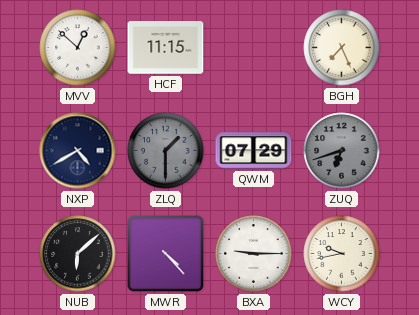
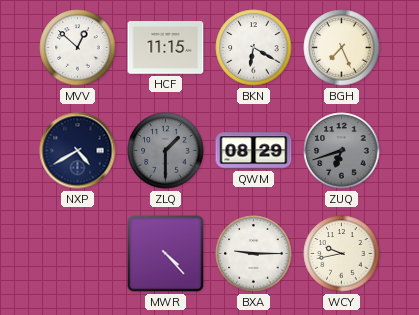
BKN: none -> 6:20
QWM: 07:29 -> 08:29
NUB: 6:08 -> none
